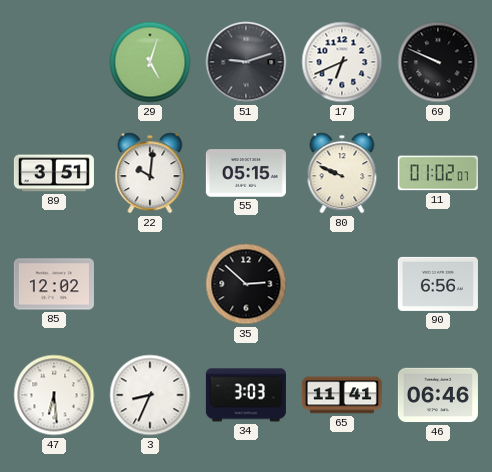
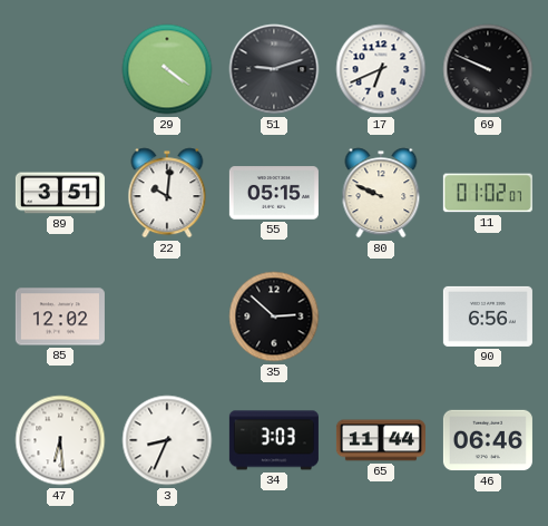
29: 5:03 -> 4:21
65: 11:41 -> 11:44
